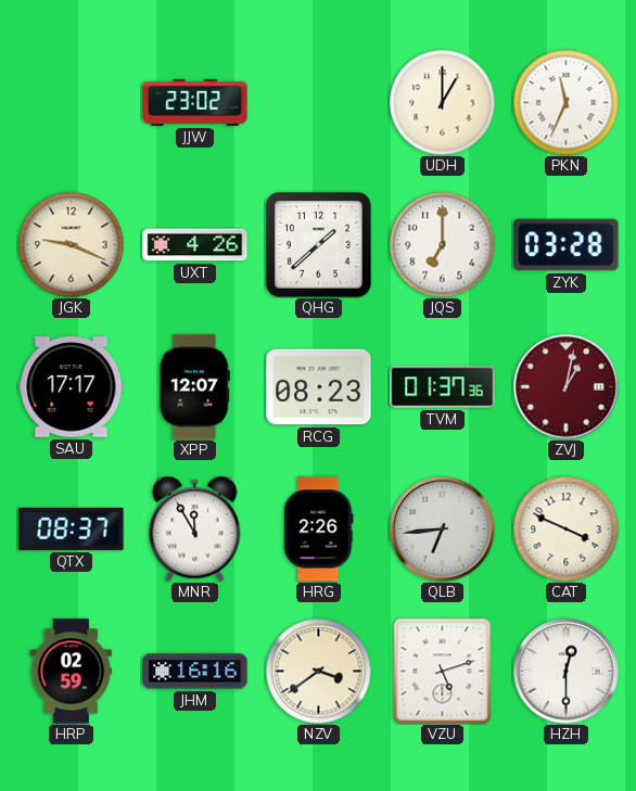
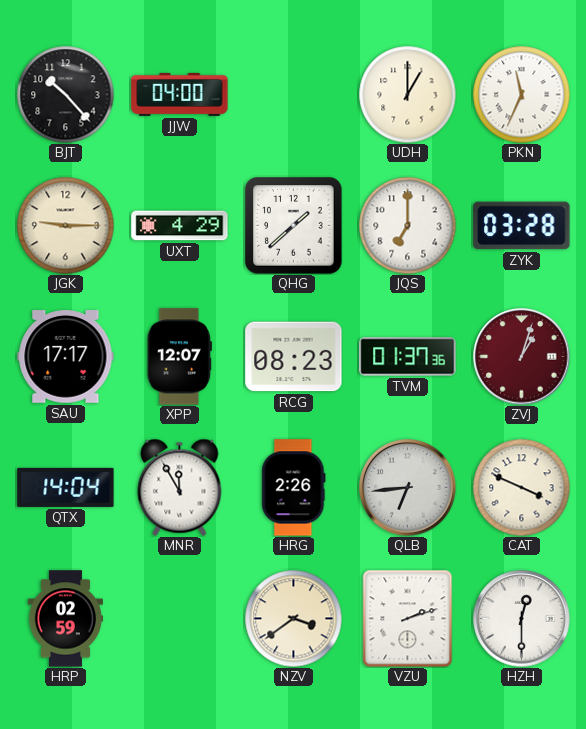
BJT: none -> 10:23
JJW: 23:02 -> 04:00
JGK: 9:19 -> 9:15
UXT: 4:26 -> 4:29
ZVJ: 1:02 -> 1:03
QTX: 08:37 -> 14:04
JHM: 16:16 -> none
VZU: 5:12 -> 2:12
